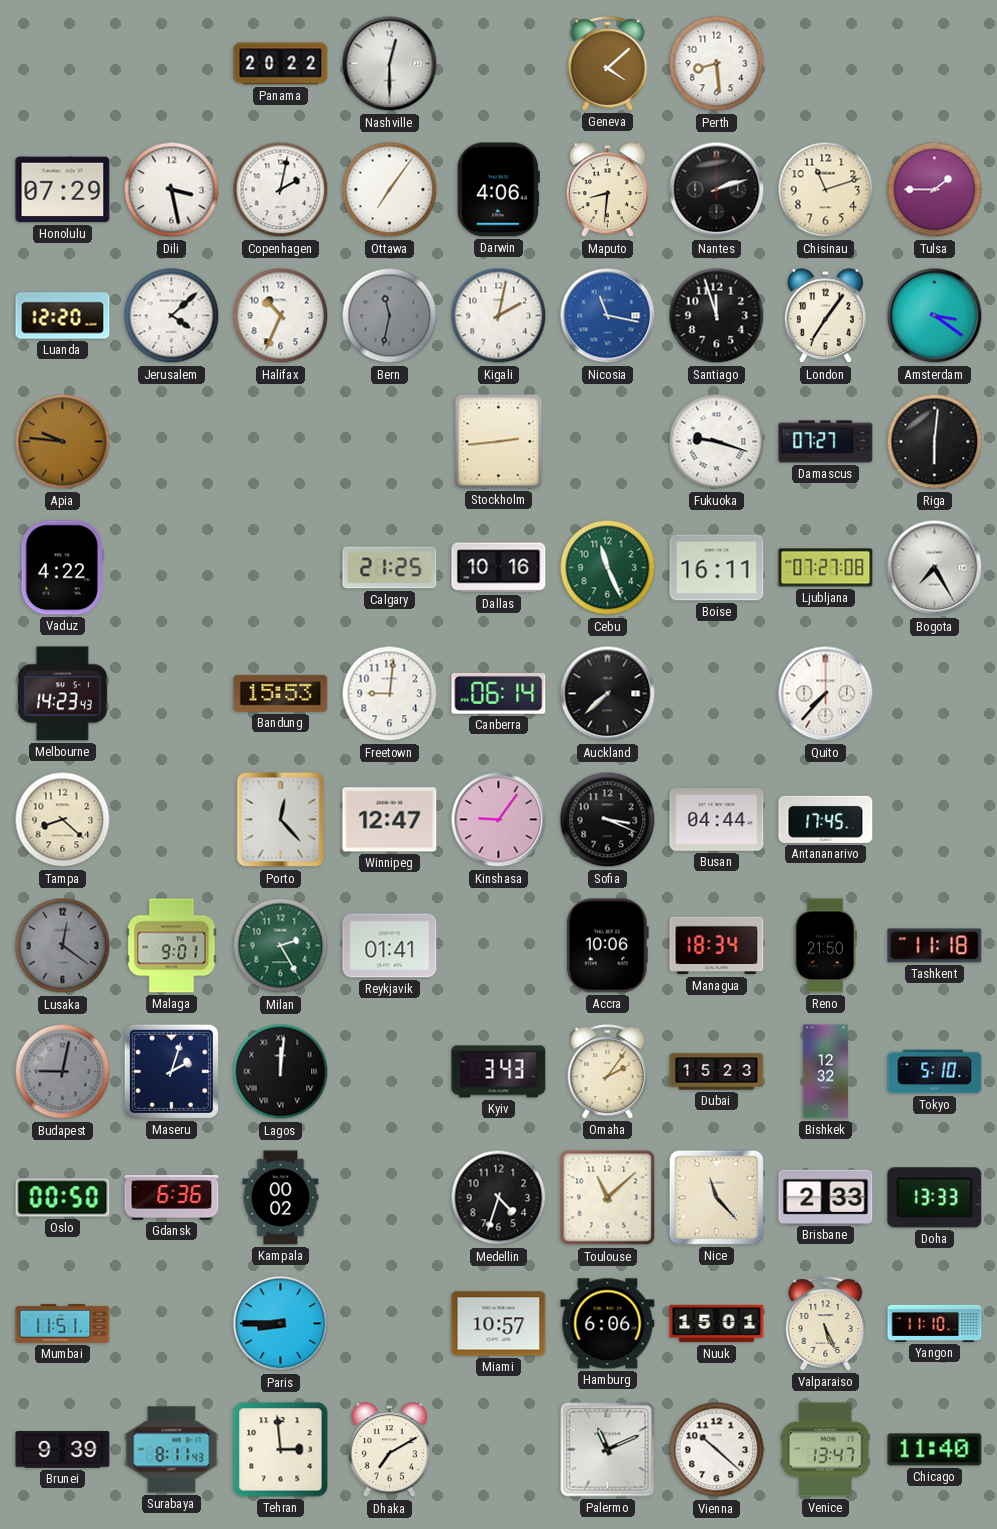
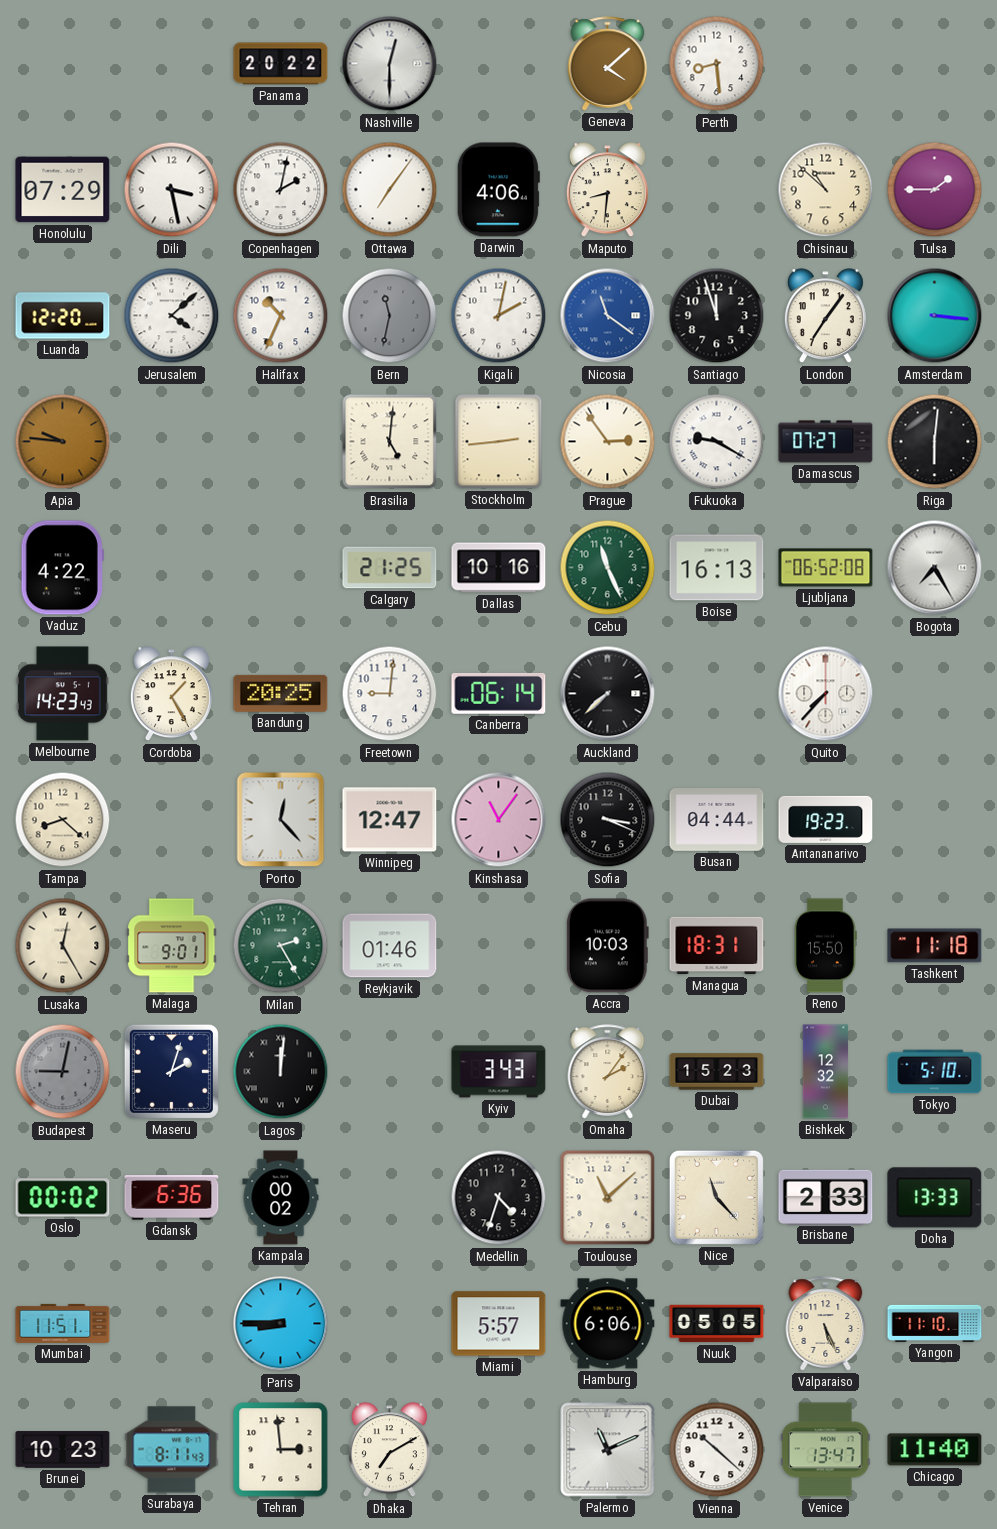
Nantes: 2:12 -> none
Chisinau: 11:12 -> 10:52
Nicosia: 11:17 -> 11:21
Amsterdam: 3:21 -> 3:16
Brasilia: none -> 5:01
Prague: none -> 2:54
Fukuoka: 9:18 -> 9:20
Boise: 16:11 -> 16:13
Ljubljana: 07:27 -> 06:52
Cordoba: none -> 1:25
Bandung: 15:53 -> 20:25
Kinshasa: 9:06 -> 11:06
Antananarivo: 17:45 -> 19:23
Lusaka: 12:21 -> 12:25
Lusaka dial: grey -> cream
Reykjavik: 01:41 -> 01:46
Accra: 10:06 -> 10:03
Managua: 18:34 -> 18:31
Reno: 21:50 -> 15:50
Oslo: 00:50 -> 00:02
Miami: 10:57 -> 5:57
Nuuk: 15:01 -> 05:05
Brunei: 9:39 -> 10:23
